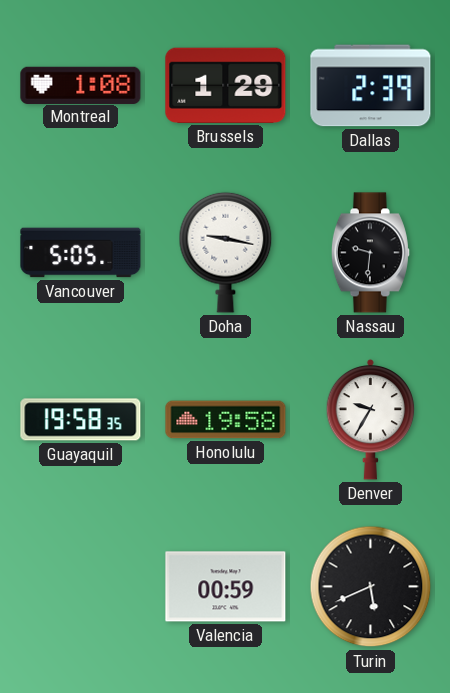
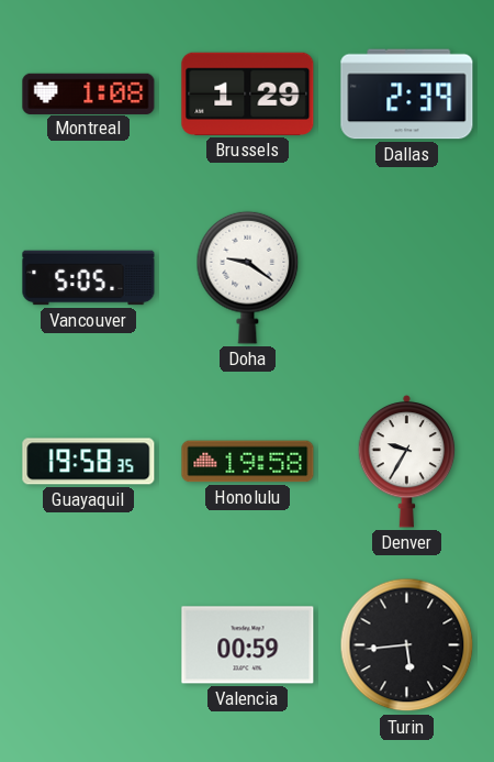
Doha: 9:17 -> 9:21
Nassau: 9:31 -> none
Turin: 5:41 -> 5:44
